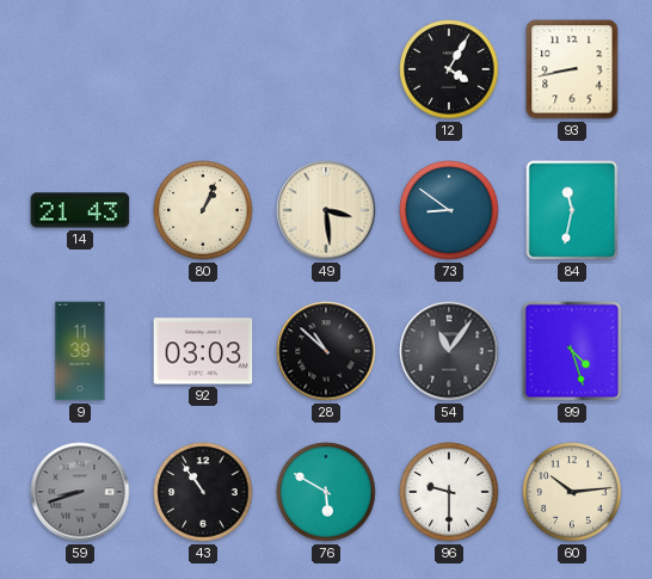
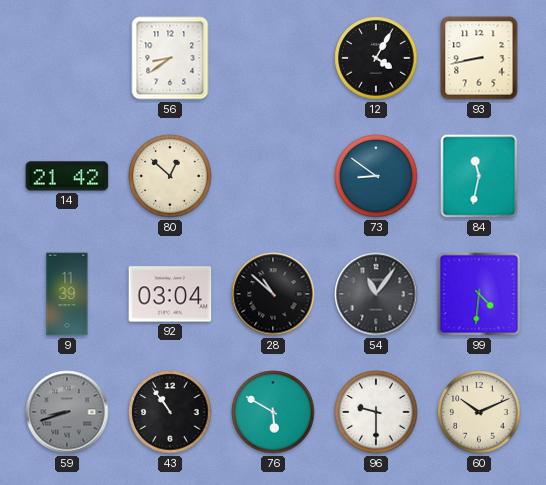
56: none -> 8:39
14: 21:43 -> 21:42
80: 1:04 -> 12:52
49: 3:29 -> none
92: 03:03 -> 03:04
99: 4:27 -> 4:31
60: 10:14 -> 10:11
